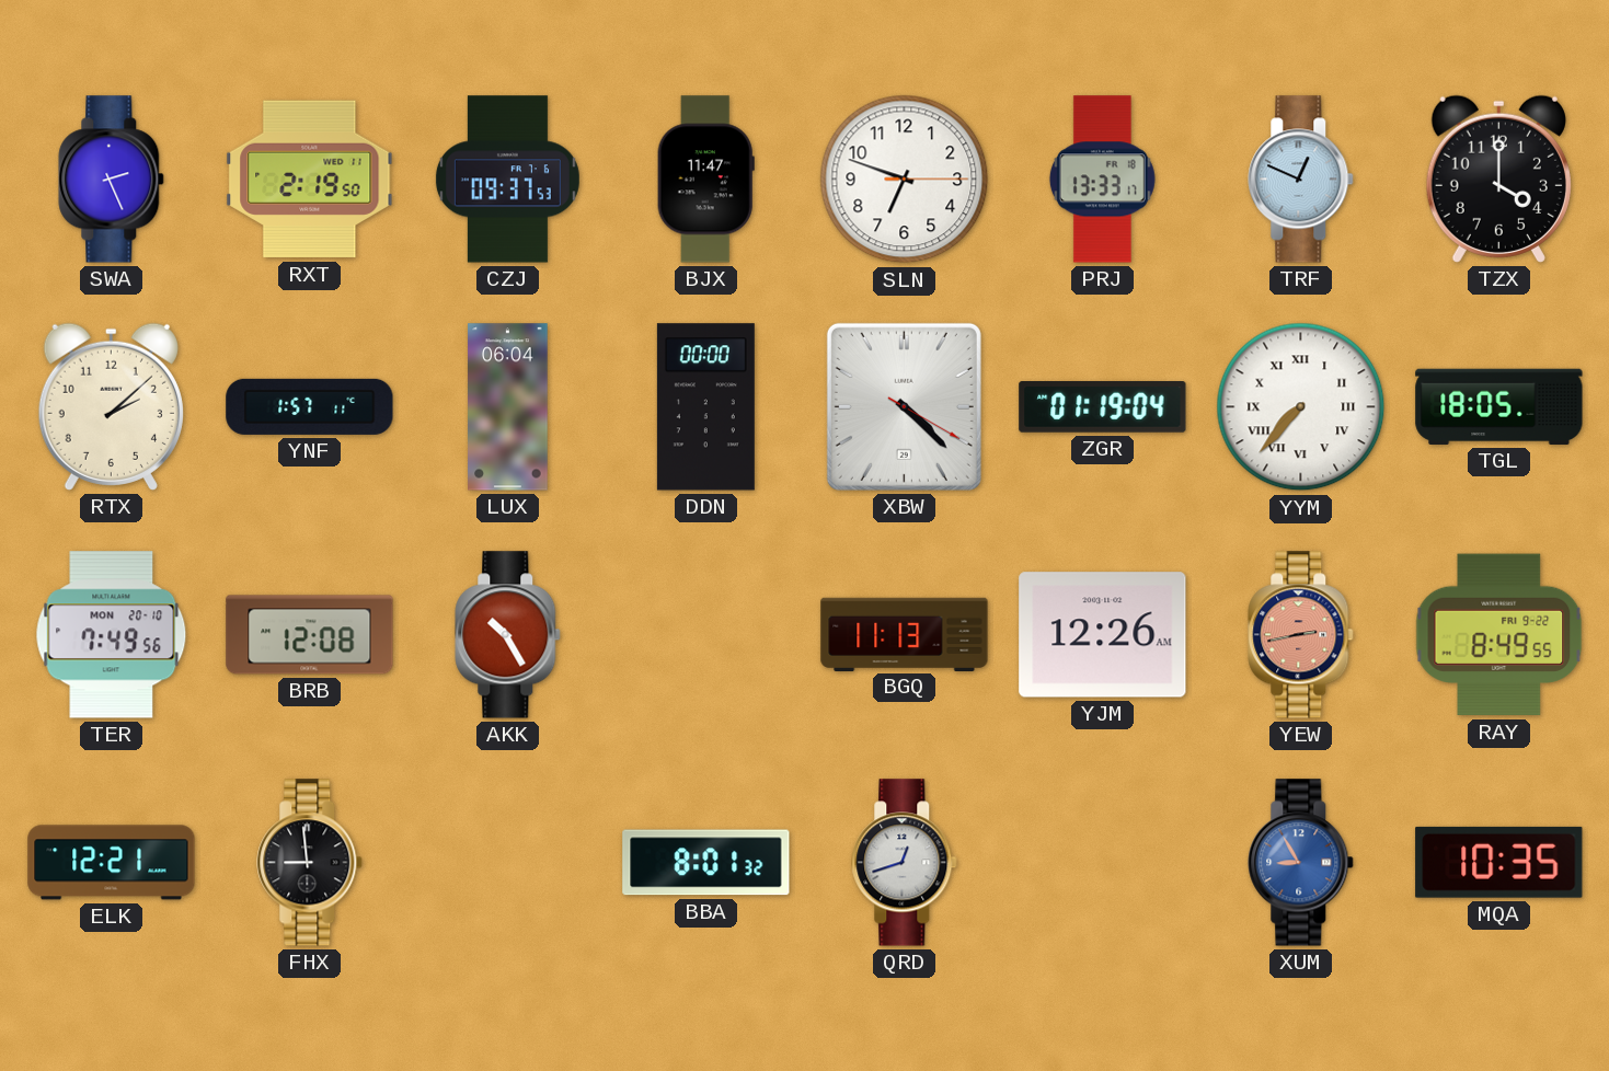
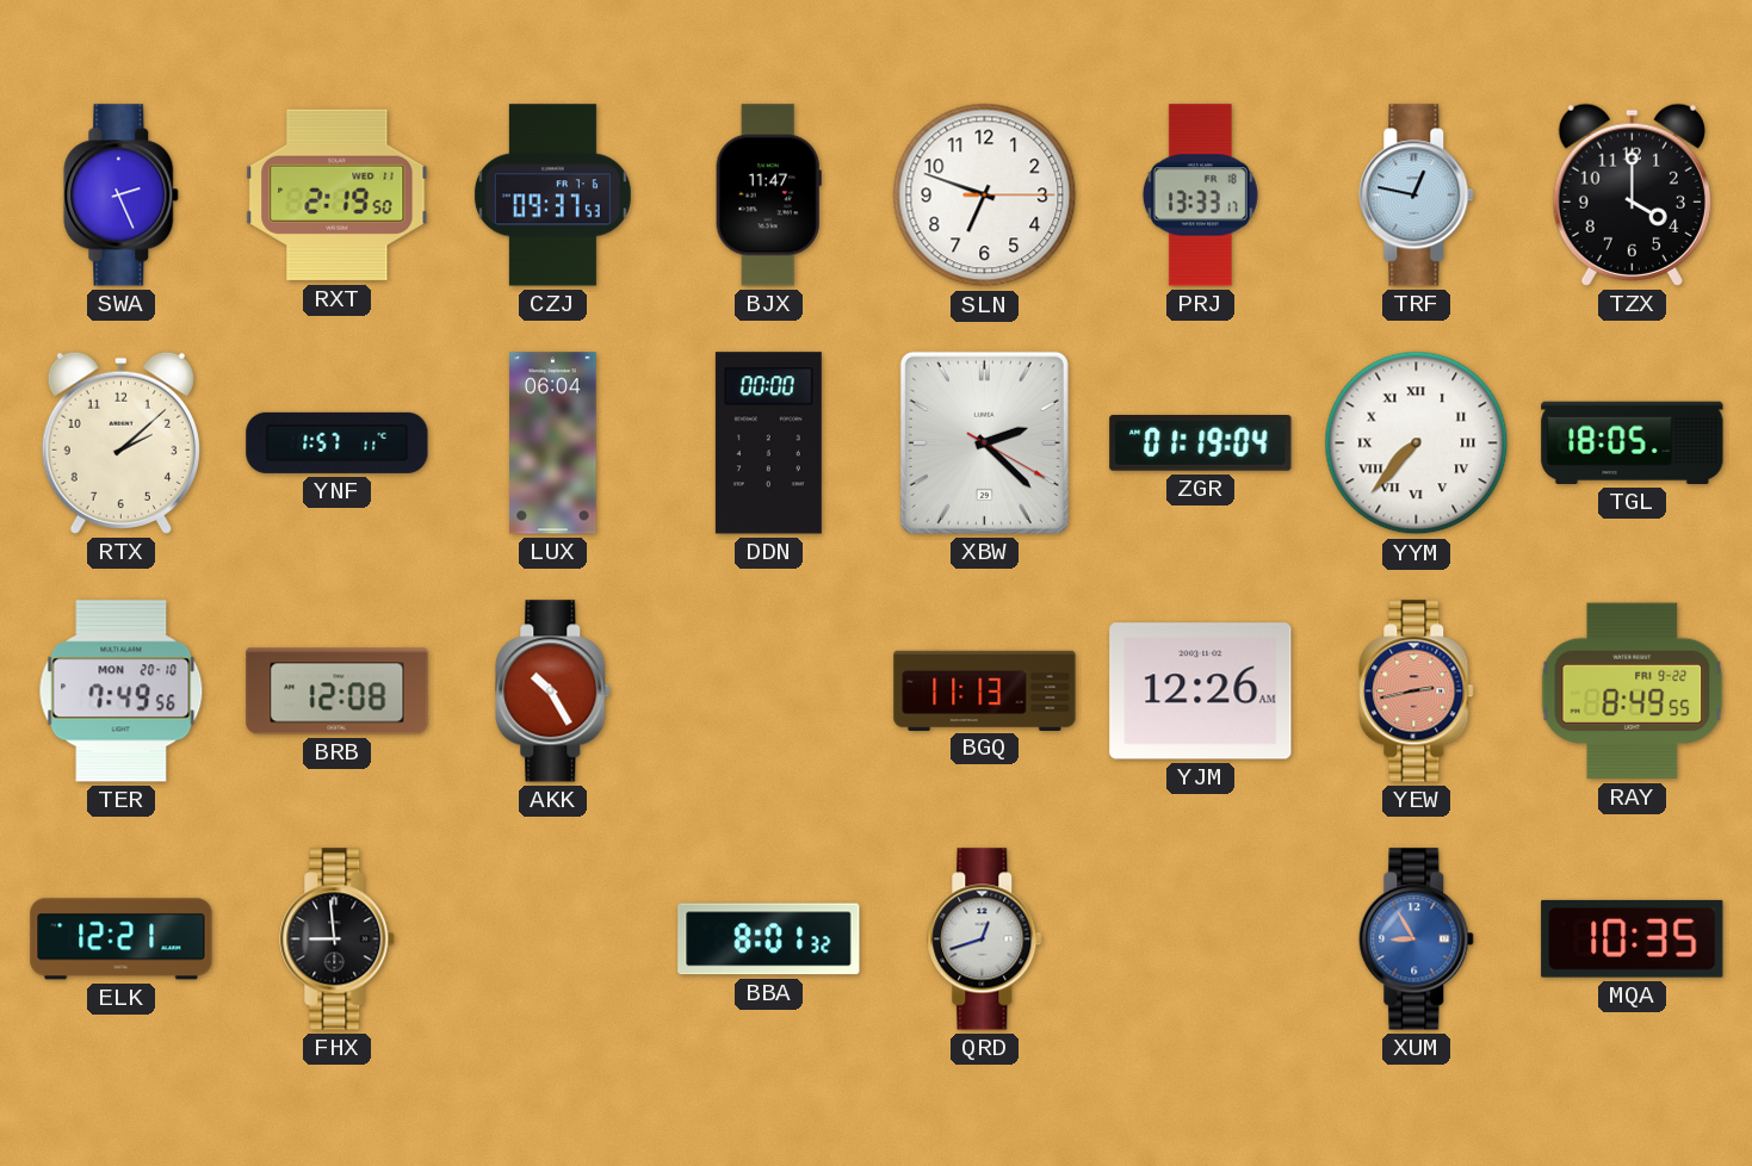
TRF: 12:49 -> 12:47
XBW: 4:22 -> 2:22
